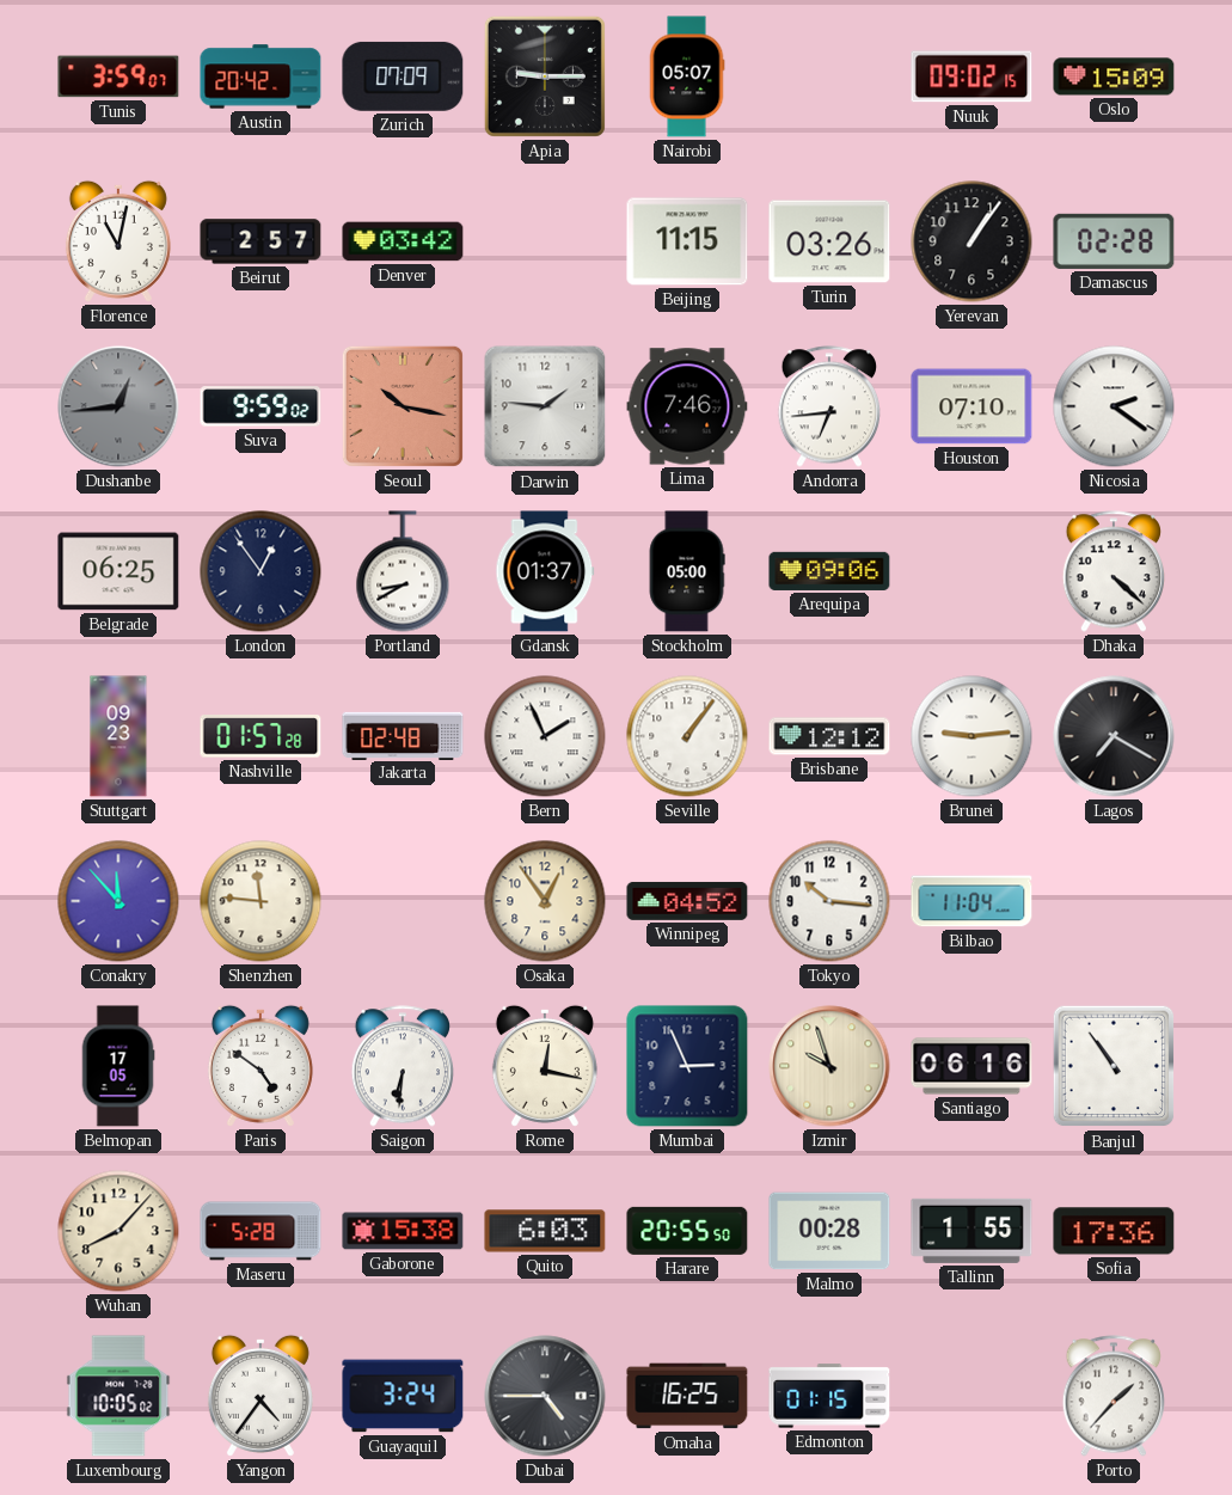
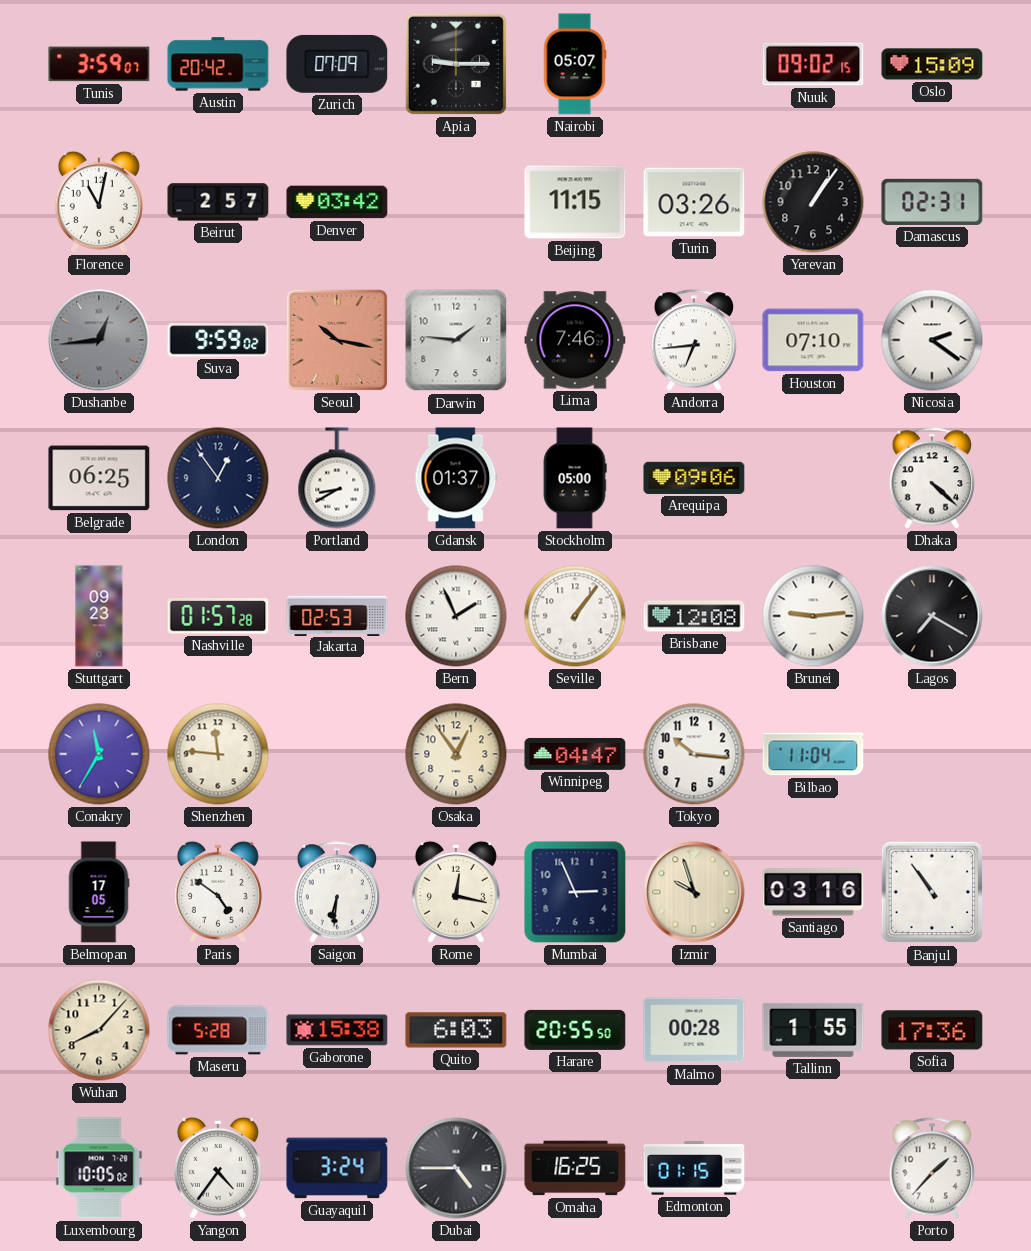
Damascus: 02:28 -> 02:31
Jakarta: 02:48 -> 02:53
Brisbane: 12:12 -> 12:08
Conakry: 11:53 -> 11:35
Winnipeg: 04:52 -> 04:47
Santiago: 06:16 -> 03:16
